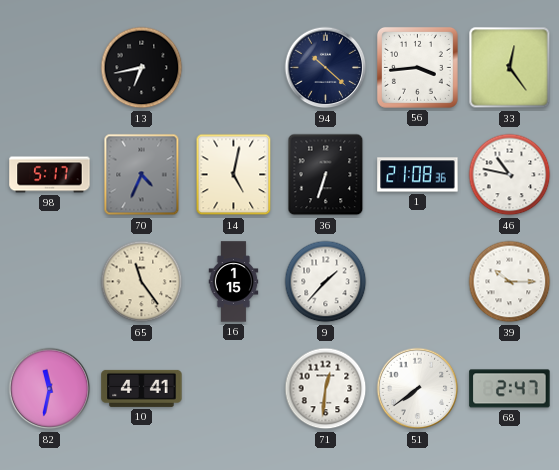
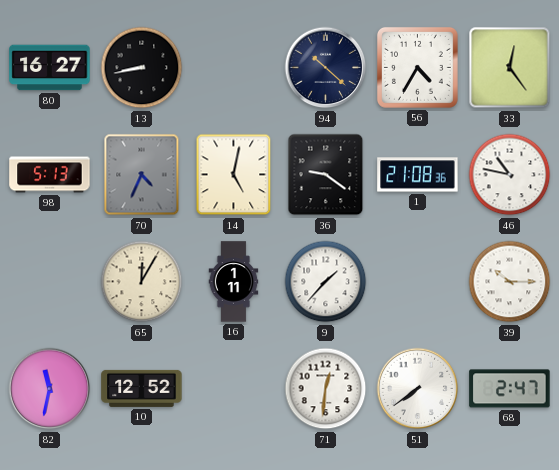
80: none -> 16:27
13: 6:43 -> 8:43
56: 3:44 -> 4:35
98: 5:17 -> 5:13
36: 6:33 -> 9:21
65: 11:24 -> 12:05
16: 1:15 -> 1:11
10: 4:41 -> 12:52
